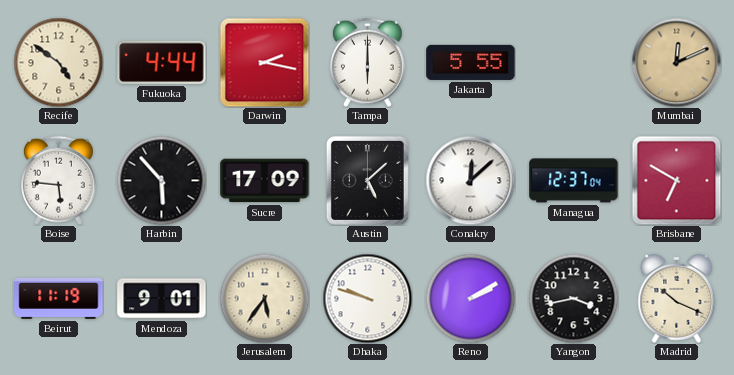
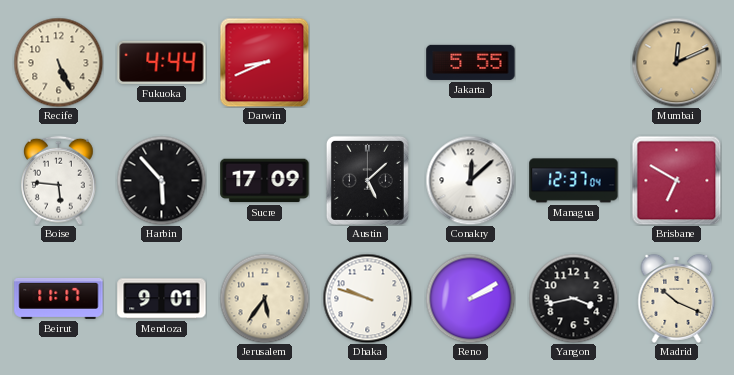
Recife: 4:51 -> 5:26
Darwin: 2:17 -> 8:41
Tampa: 6:00 -> none
Beirut: 11:19 -> 11:17
